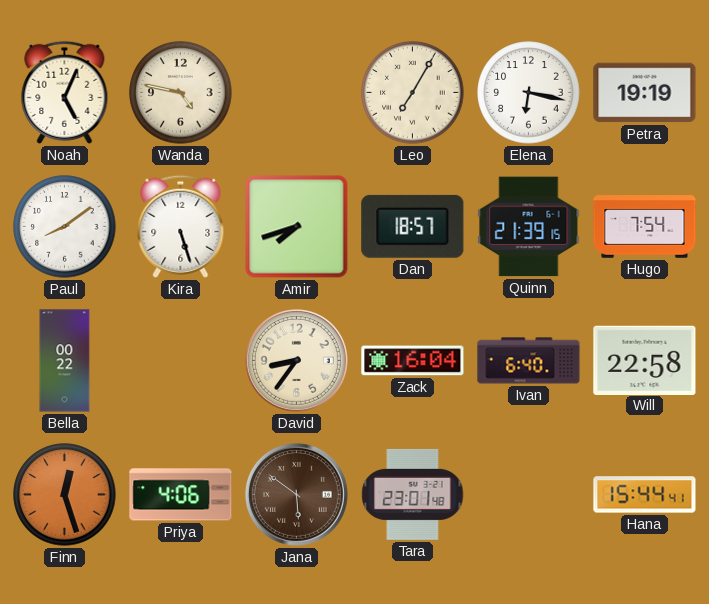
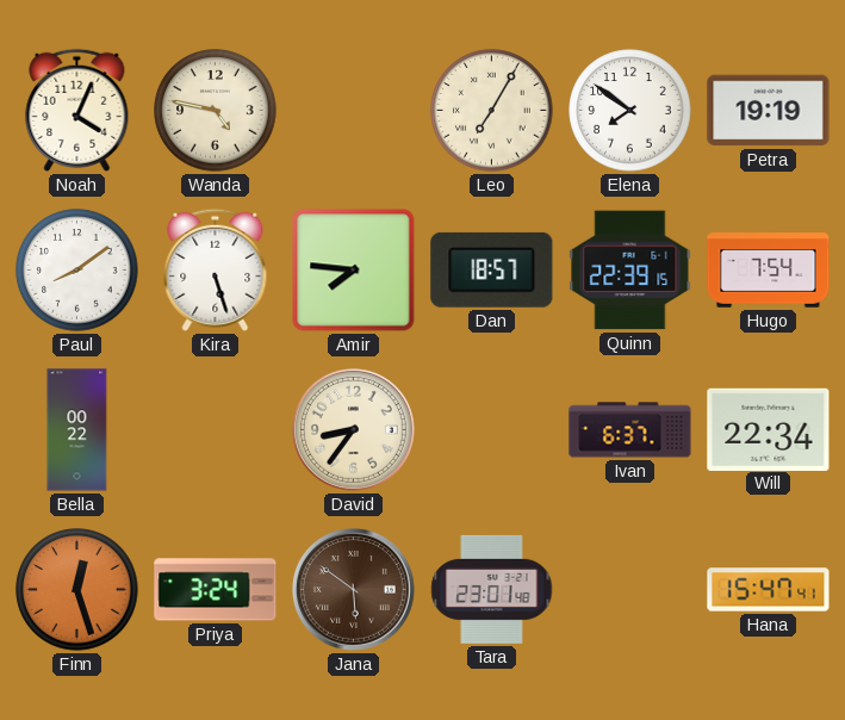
Noah: 5:04 -> 4:04
Elena: 6:17 -> 7:51
Amir: 7:42 -> 7:46
Quinn: 21:39 -> 22:39
Zack: 16:04 -> none
Ivan: 6:40 -> 6:37
Will: 22:58 -> 22:34
Priya: 4:06 -> 3:24
Hana: 15:44 -> 15:47
